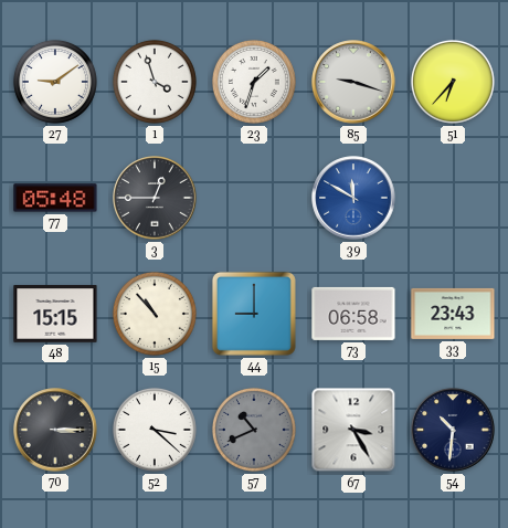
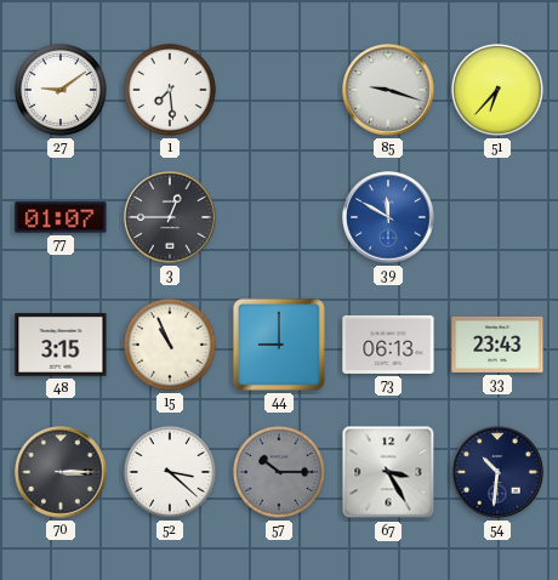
1: 3:57 -> 7:29
23: 1:33 -> none
77: 05:48 -> 01:07
48: 15:15 -> 3:15
15: 10:53 -> 10:56
73: 06:58 -> 06:13
57: 10:41 -> 10:15
